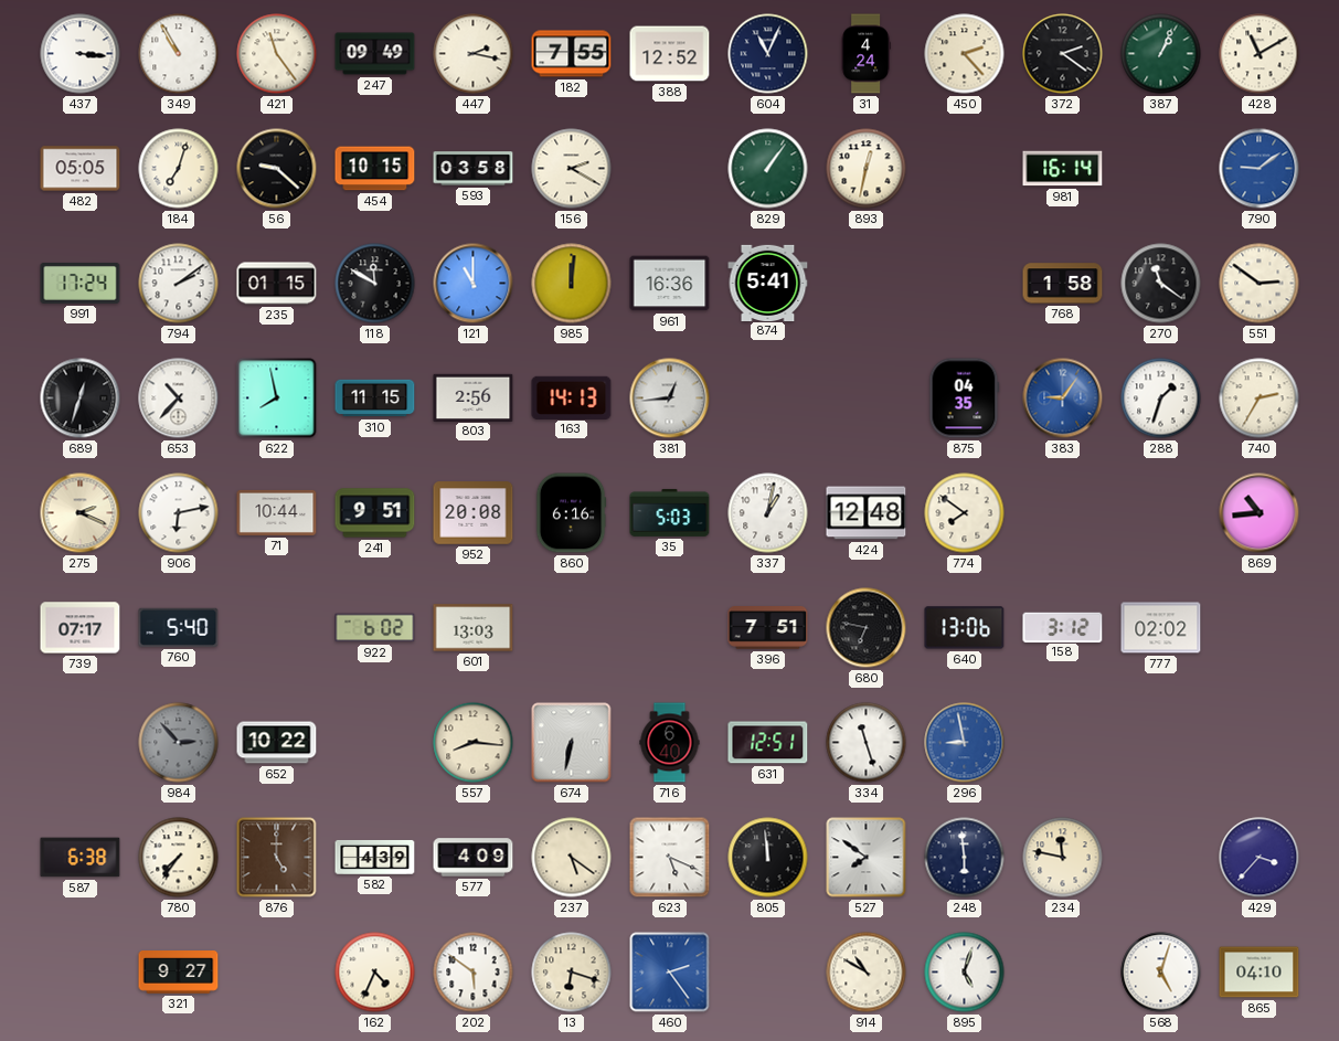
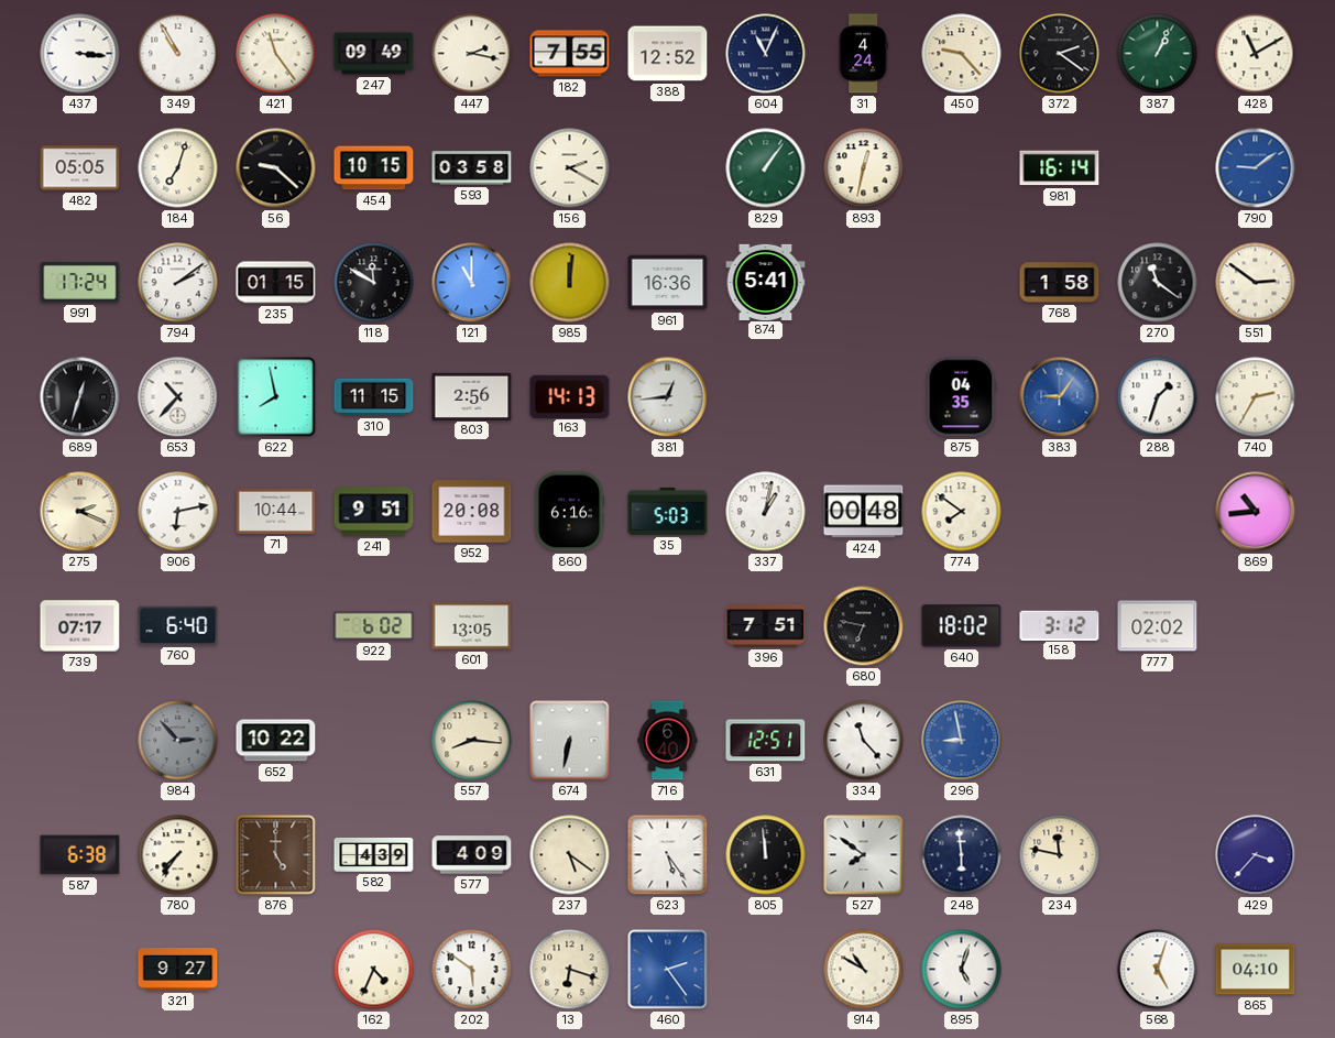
450: 2:23 -> 9:23
424: 12:48 -> 00:48
760: 5:40 -> 6:40
601: 13:03 -> 13:05
640: 13:06 -> 18:02
334: 11:27 -> 11:23
623: 5:19 -> 5:24
